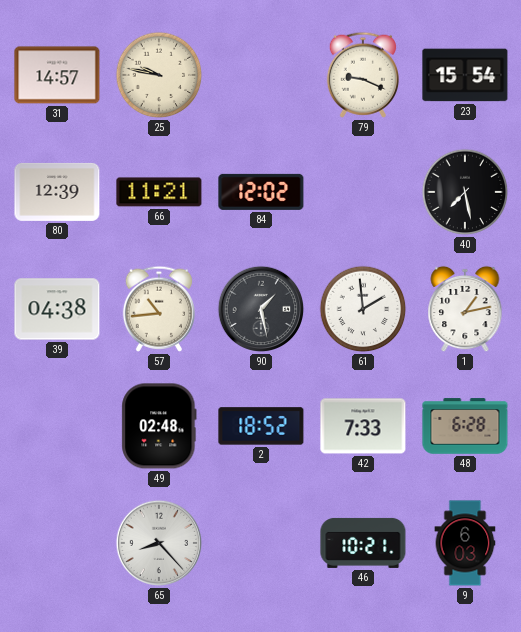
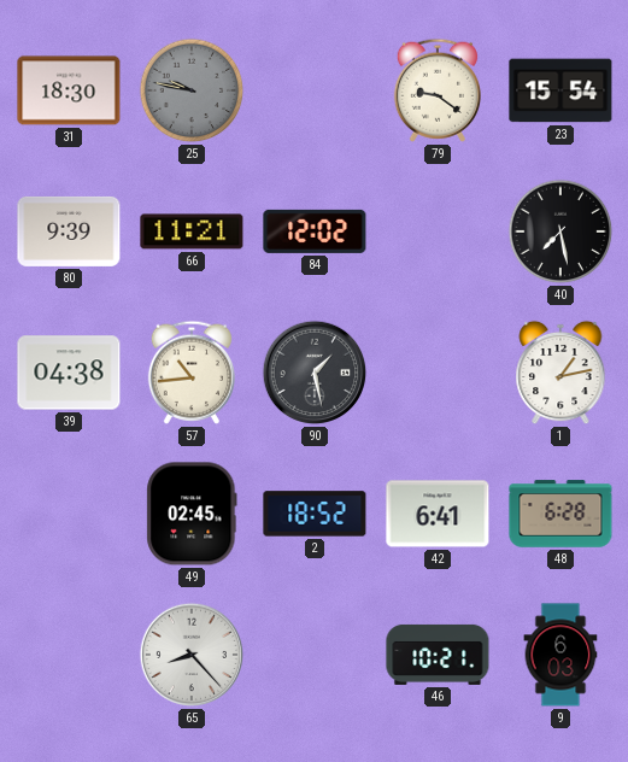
31: 14:57 -> 18:30
25 dial: cream -> grey
79: 9:19 -> 9:21
80: 12:39 -> 9:39
61: 1:59 -> none
49: 02:48 -> 02:45
42: 7:33 -> 6:41
